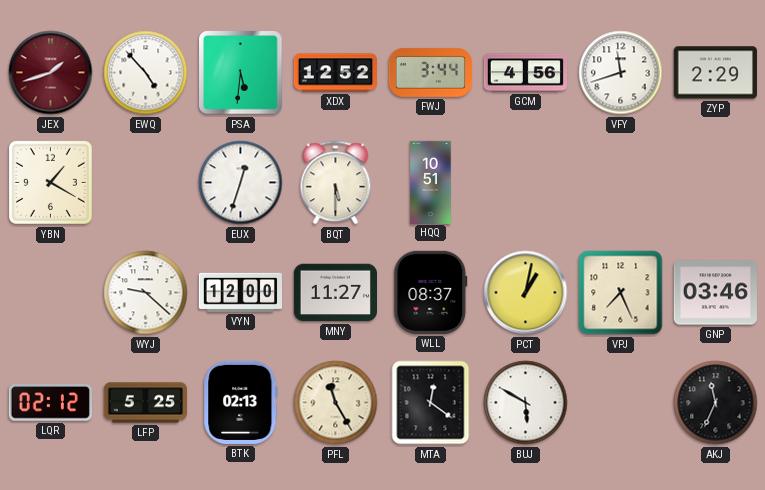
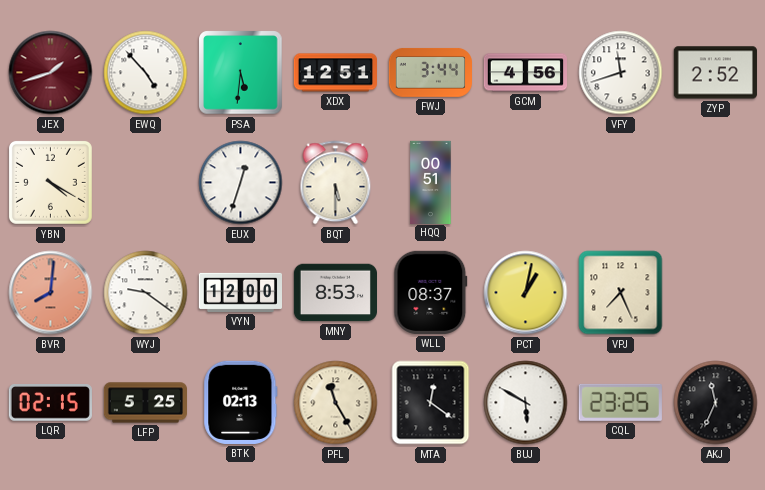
XDX: 12:52 -> 12:51
ZYP: 2:29 -> 2:52
YBN: 1:20 -> 4:20
HQQ: 10:51 -> 00:51
BVR: none -> 8:01
WYJ: 9:22 -> 9:21
MNY: 11:27 -> 8:53
GNP: 03:46 -> none
LQR: 02:12 -> 02:15
CQL: none -> 23:25
